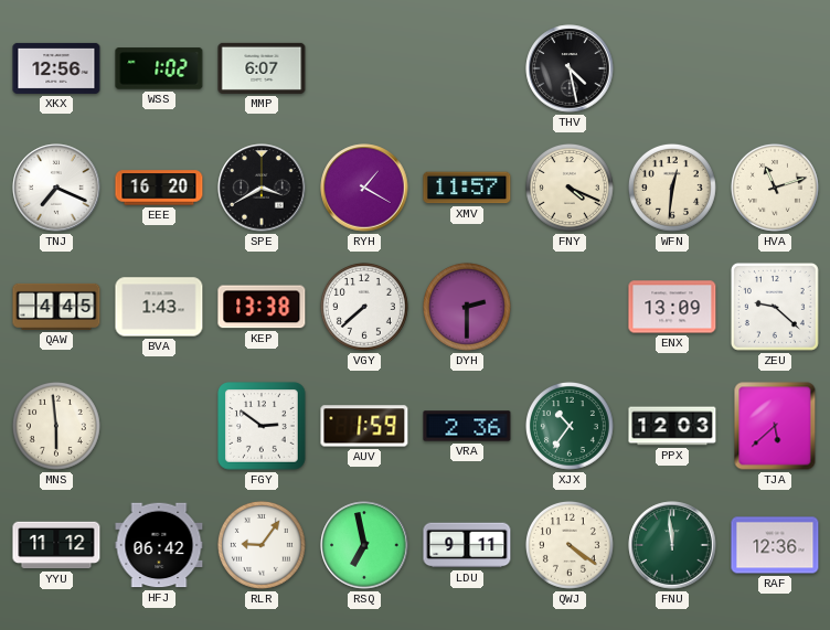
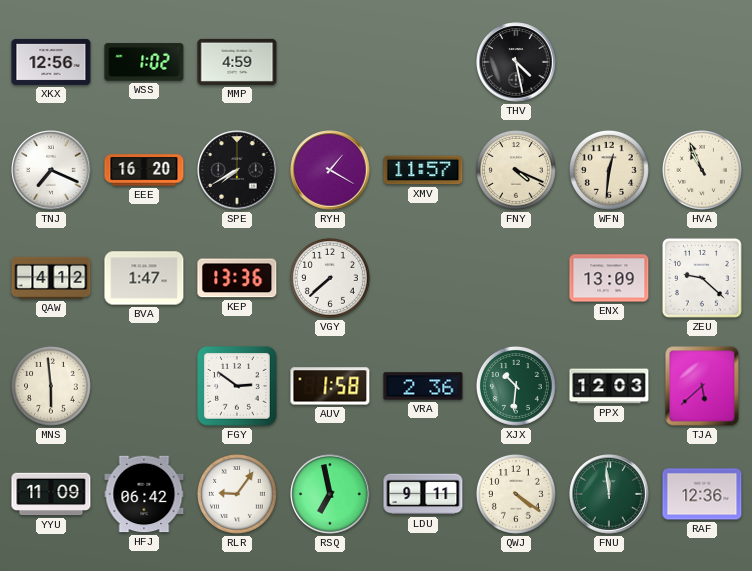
MMP: 6:07 -> 4:59
SPE: 3:40 -> 7:40
HVA: 11:12 -> 10:56
QAW: 4:45 -> 4:12
BVA: 1:43 -> 1:47
KEP: 13:38 -> 13:36
DYH: 2:30 -> none
AUV: 1:59 -> 1:58
XJX: 10:36 -> 10:31
YYU: 11:12 -> 11:09
